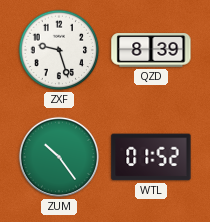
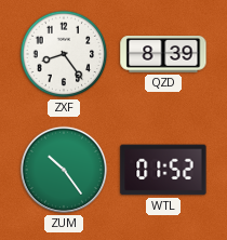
ZXF: 9:27 -> 8:24
